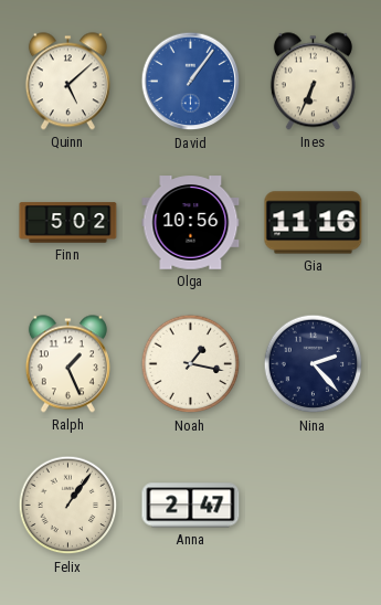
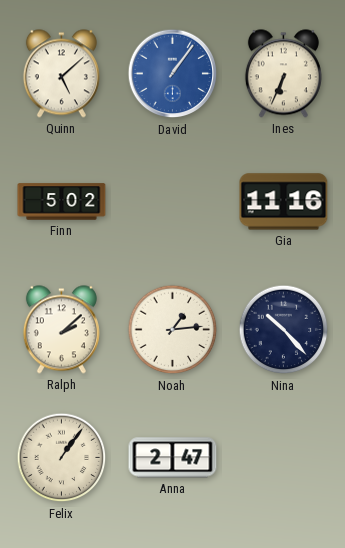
Olga: 10:56 -> none
Ralph: 1:26 -> 2:08
Noah: 1:17 -> 1:14
Nina: 2:23 -> 10:23
